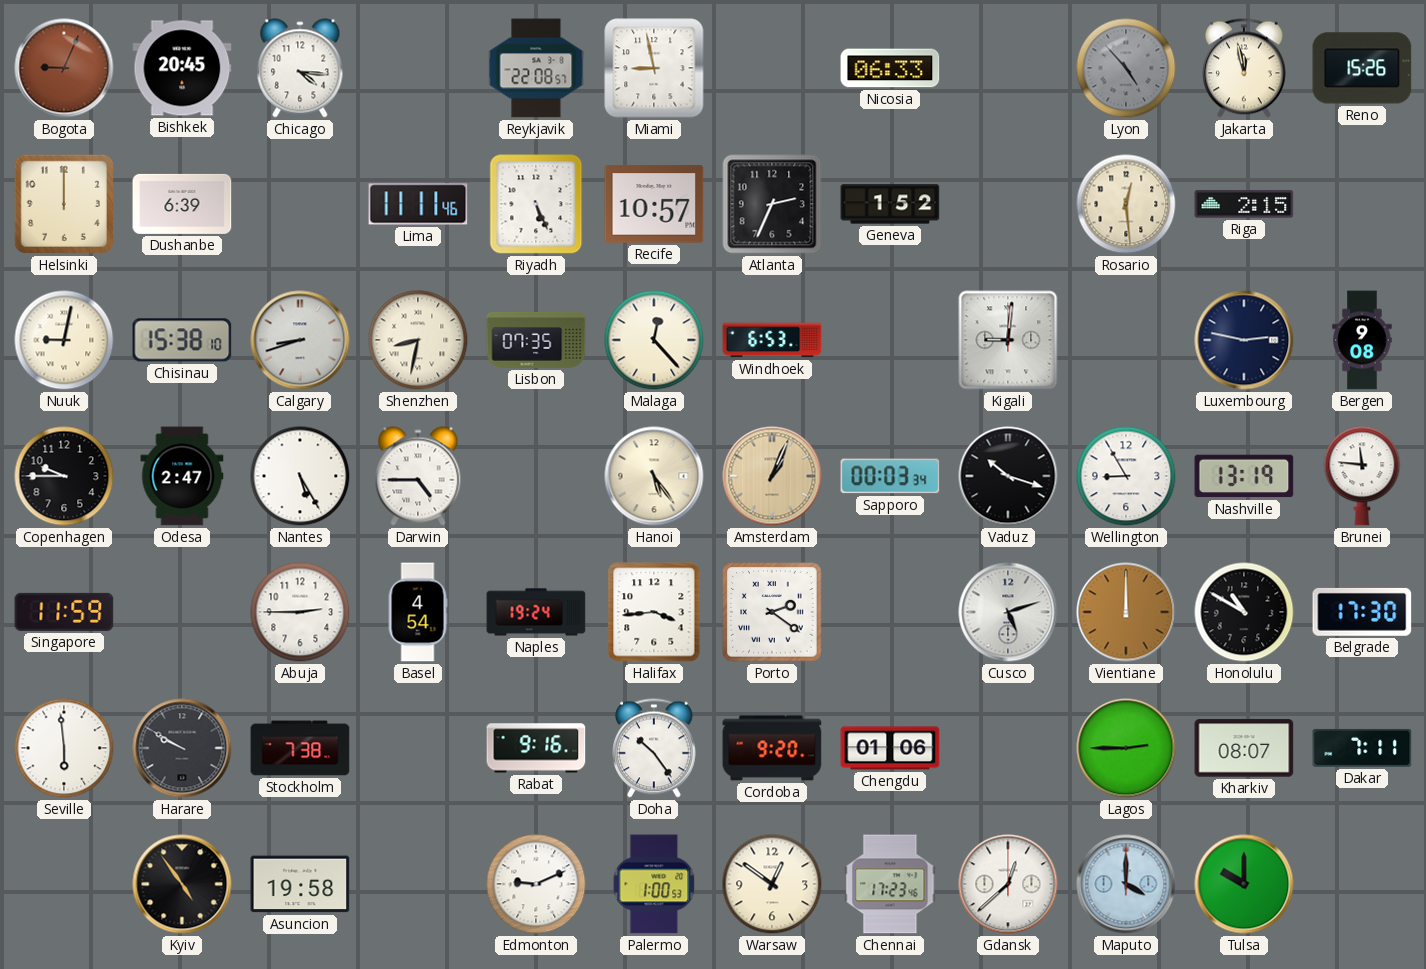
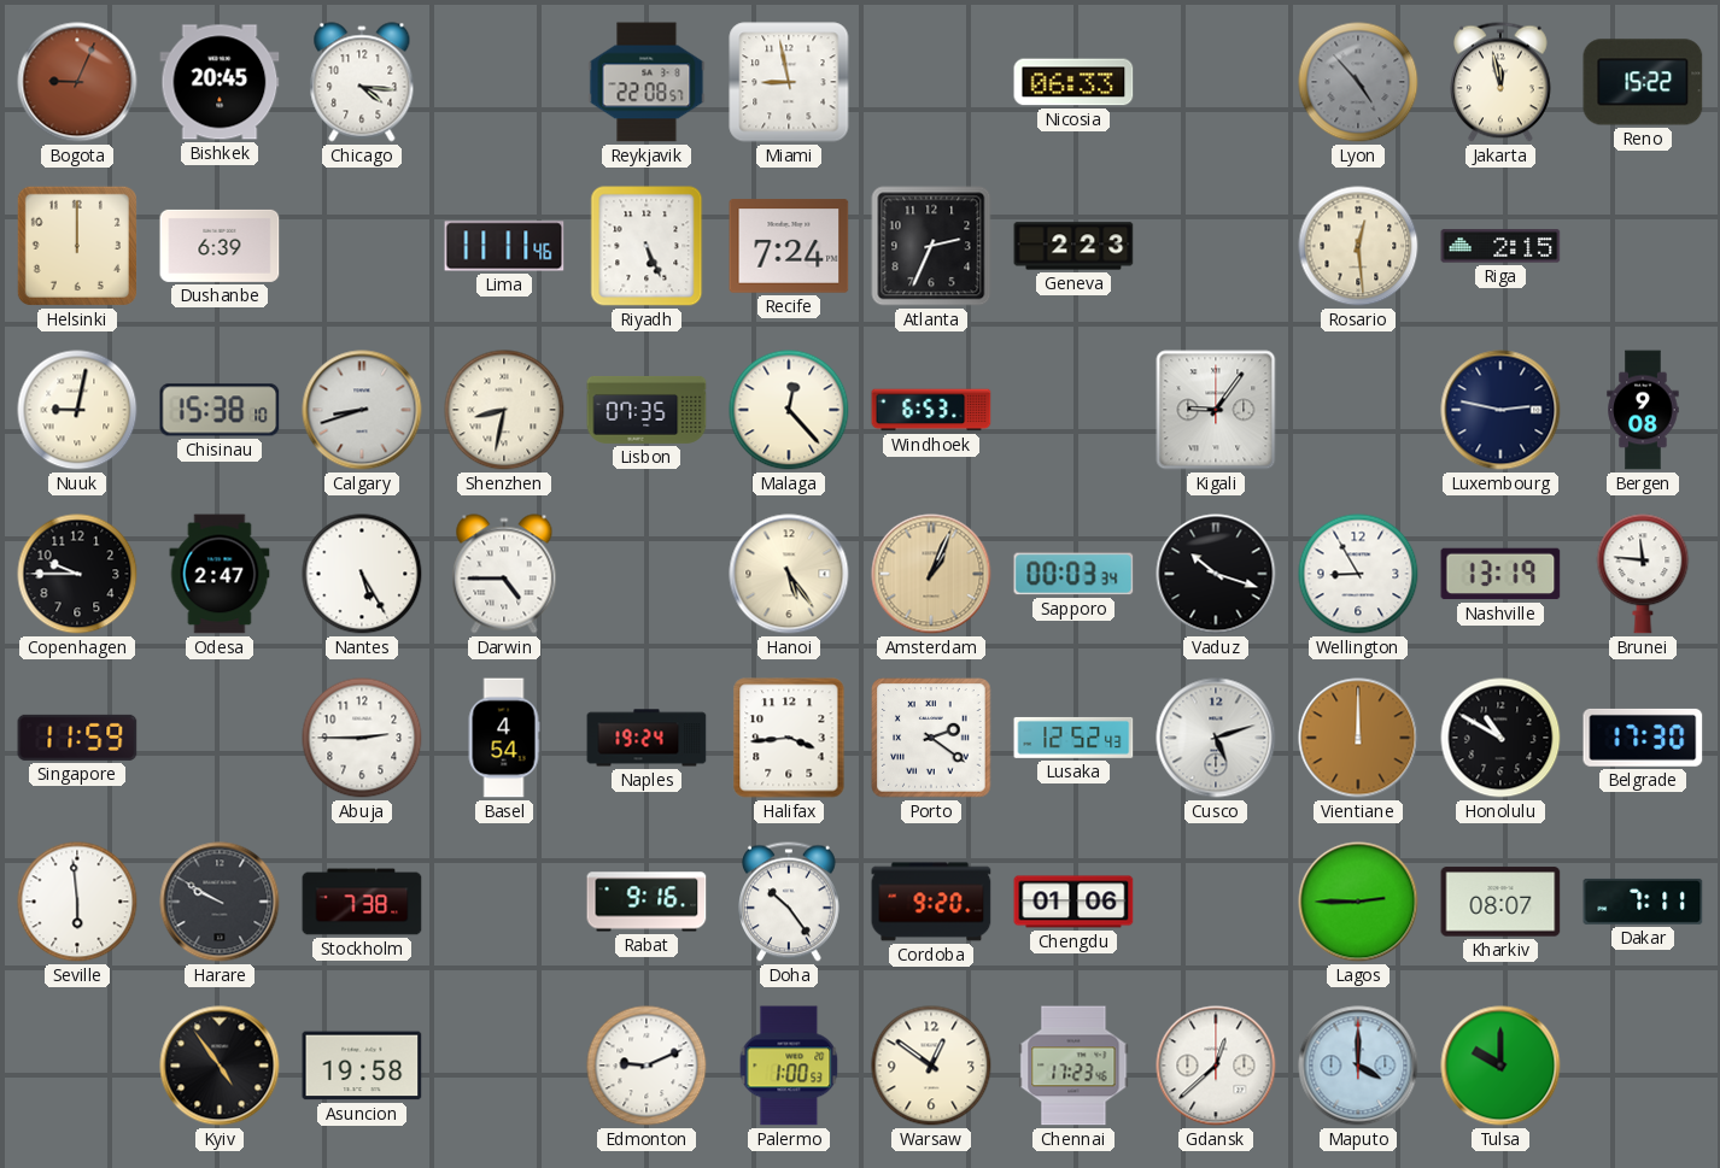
Reno: 15:26 -> 15:22
Recife: 10:57 -> 7:24
Geneva: 1:52 -> 2:23
Kigali: 9:01 -> 9:06
Lusaka: none -> 12:52
